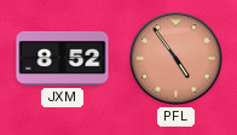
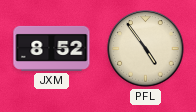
PFL dial: salmon -> cream
